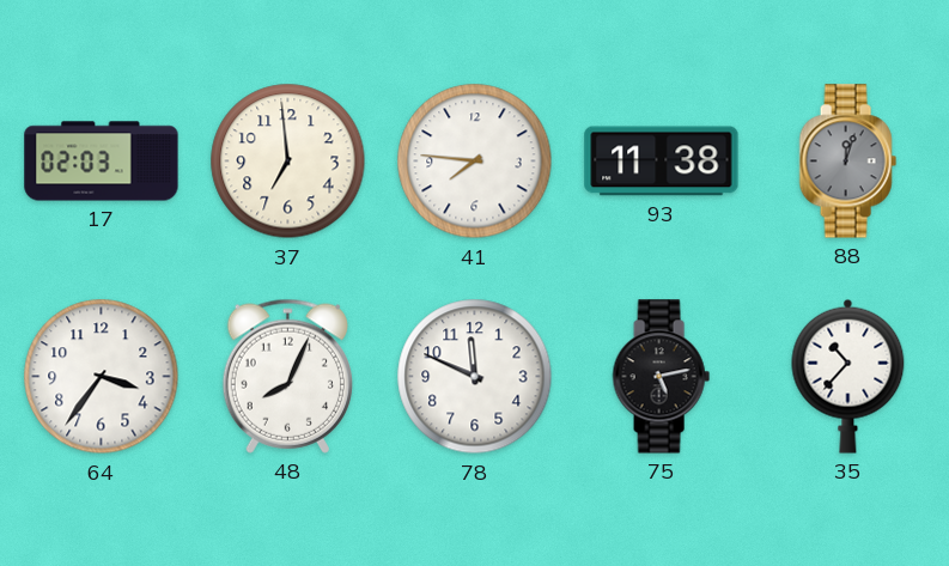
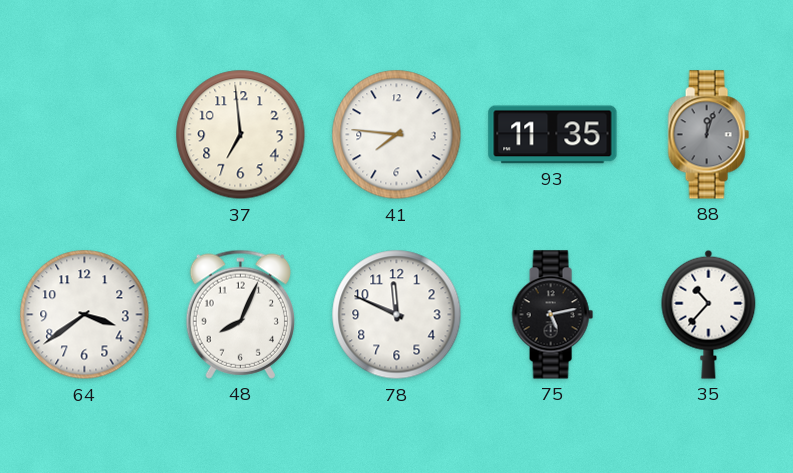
17: 02:03 -> none
93: 11:38 -> 11:35
64: 3:36 -> 3:39
